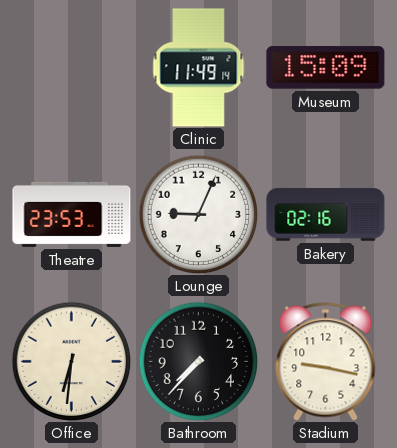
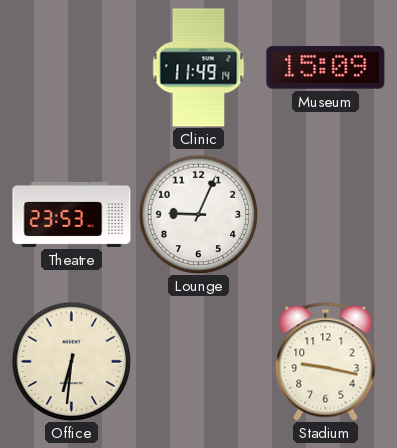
Bakery: 02:16 -> none
Bathroom: 7:37 -> none
